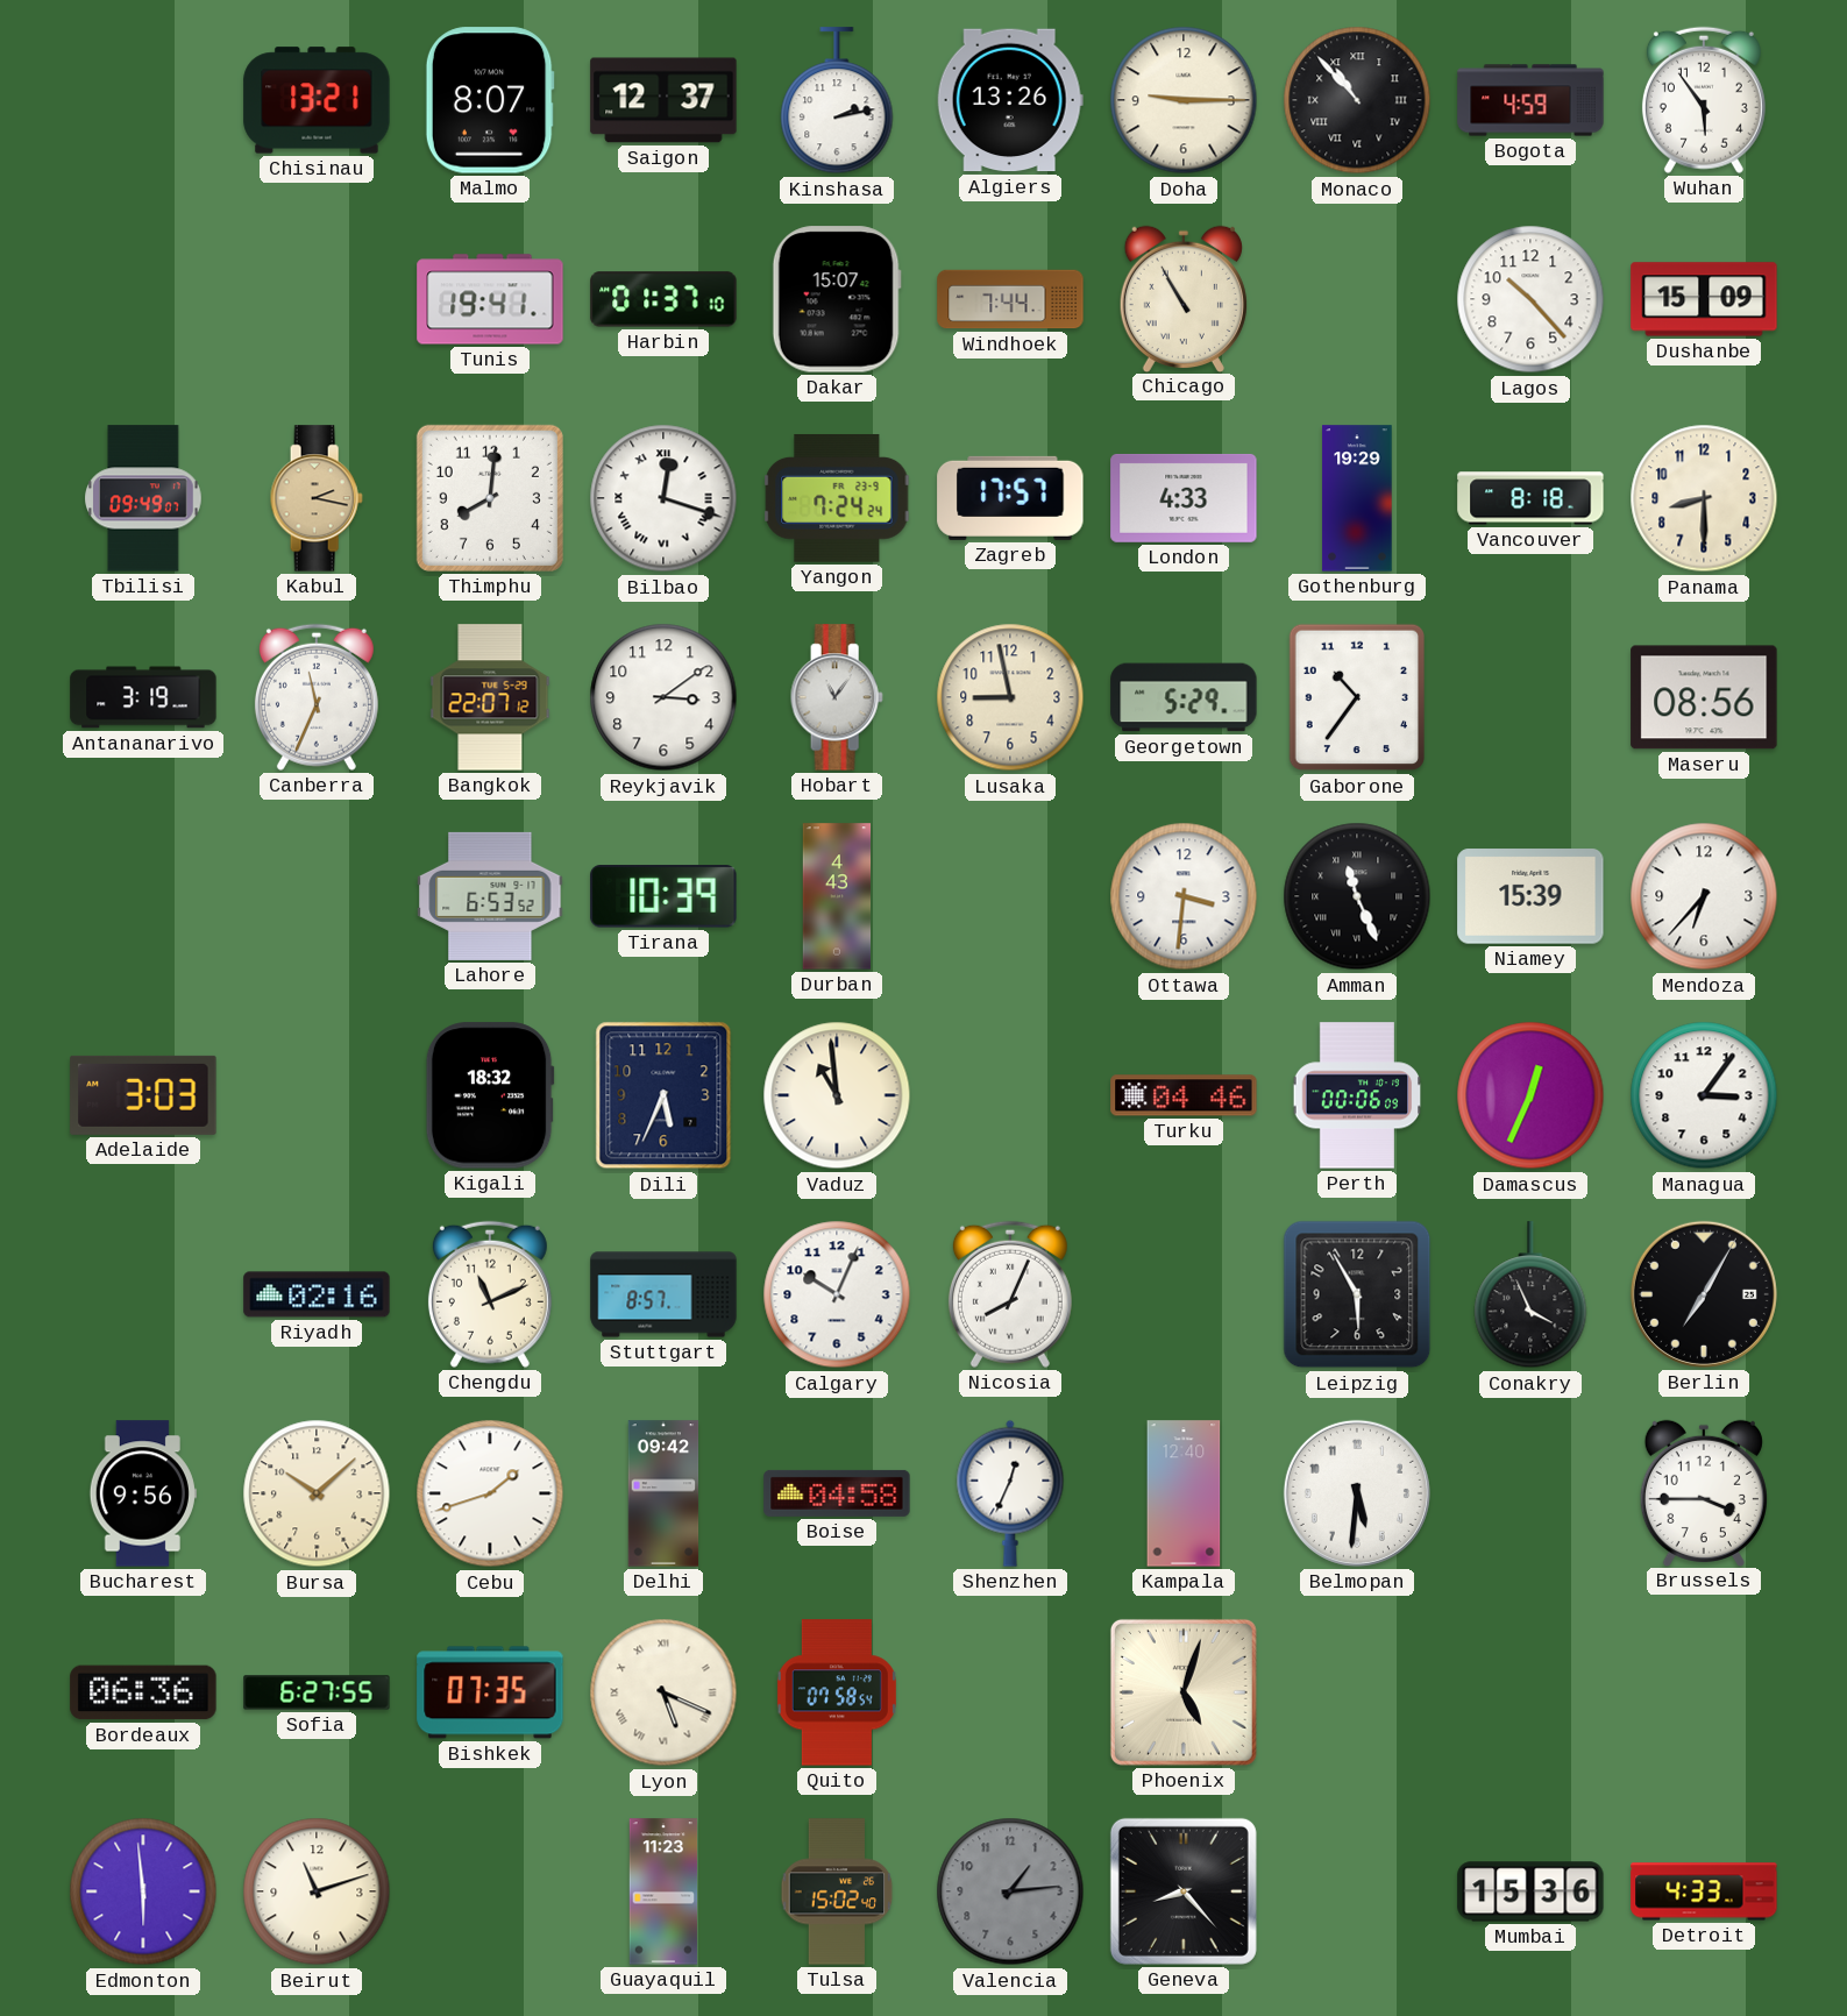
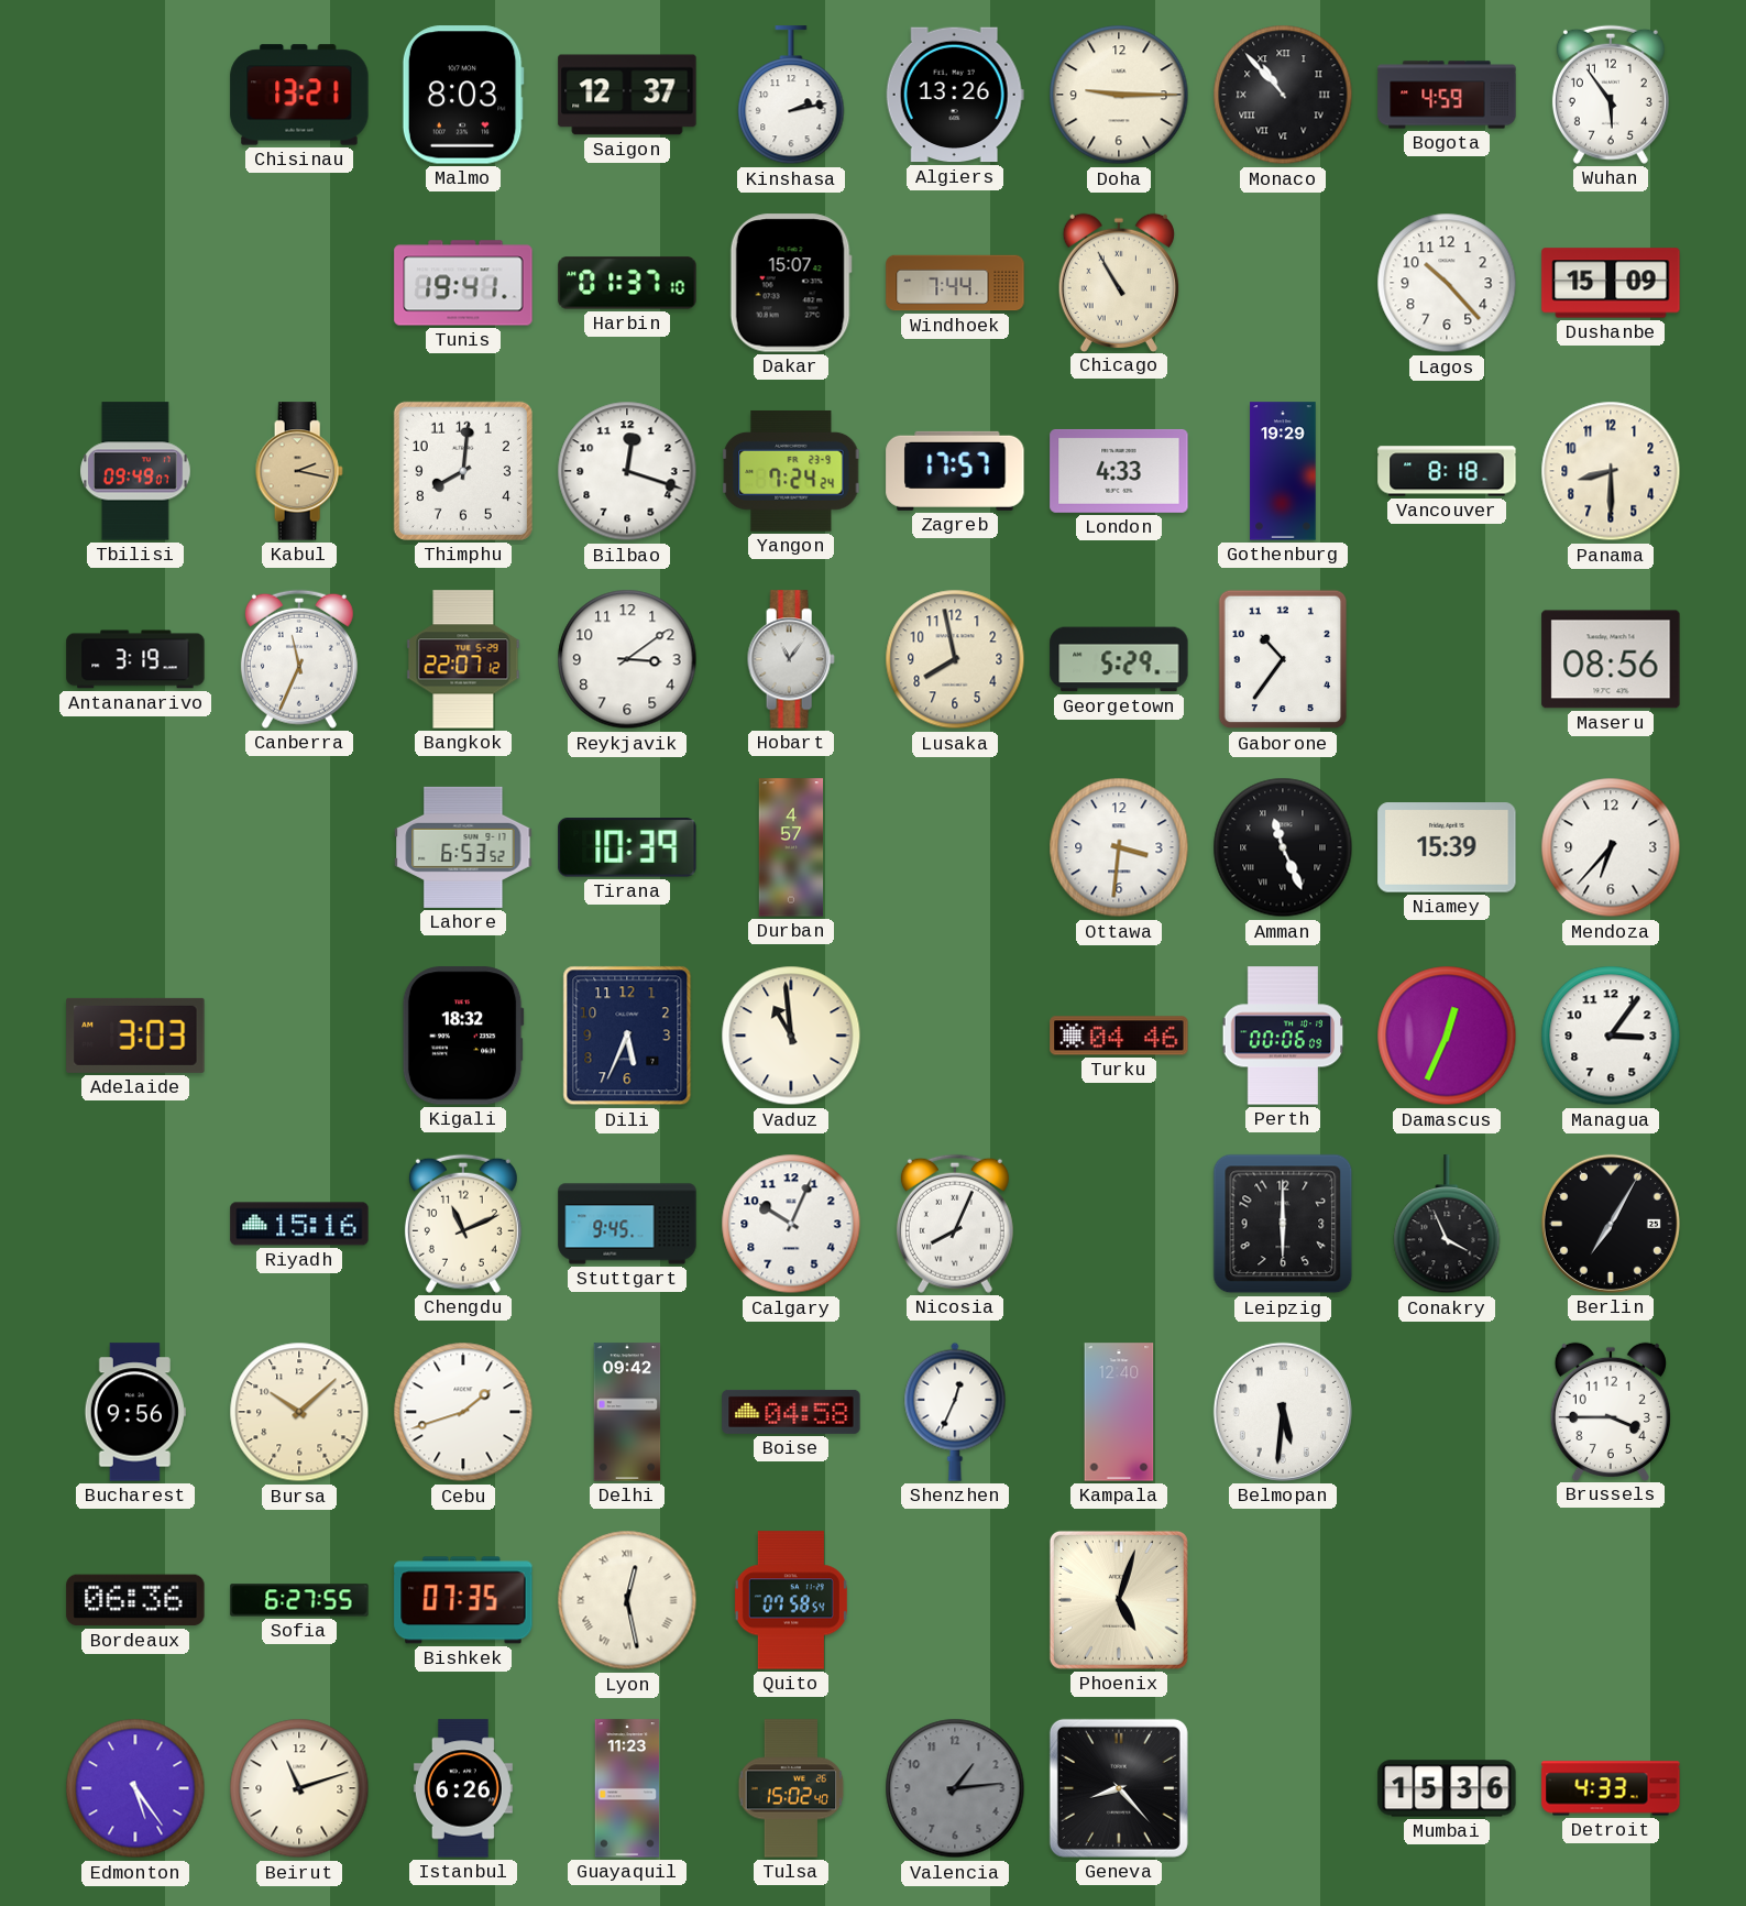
Malmo: 8:07 -> 8:03
Bilbao numerals: Roman -> Arabic
Lusaka: 8:58 -> 7:58
Durban: 4:43 -> 4:57
Riyadh: 02:16 -> 15:16
Stuttgart: 8:57 -> 9:45
Leipzig: 5:55 -> 6:00
Lyon: 5:19 -> 12:28
Edmonton: 5:59 -> 5:24
Istanbul: none -> 6:26
